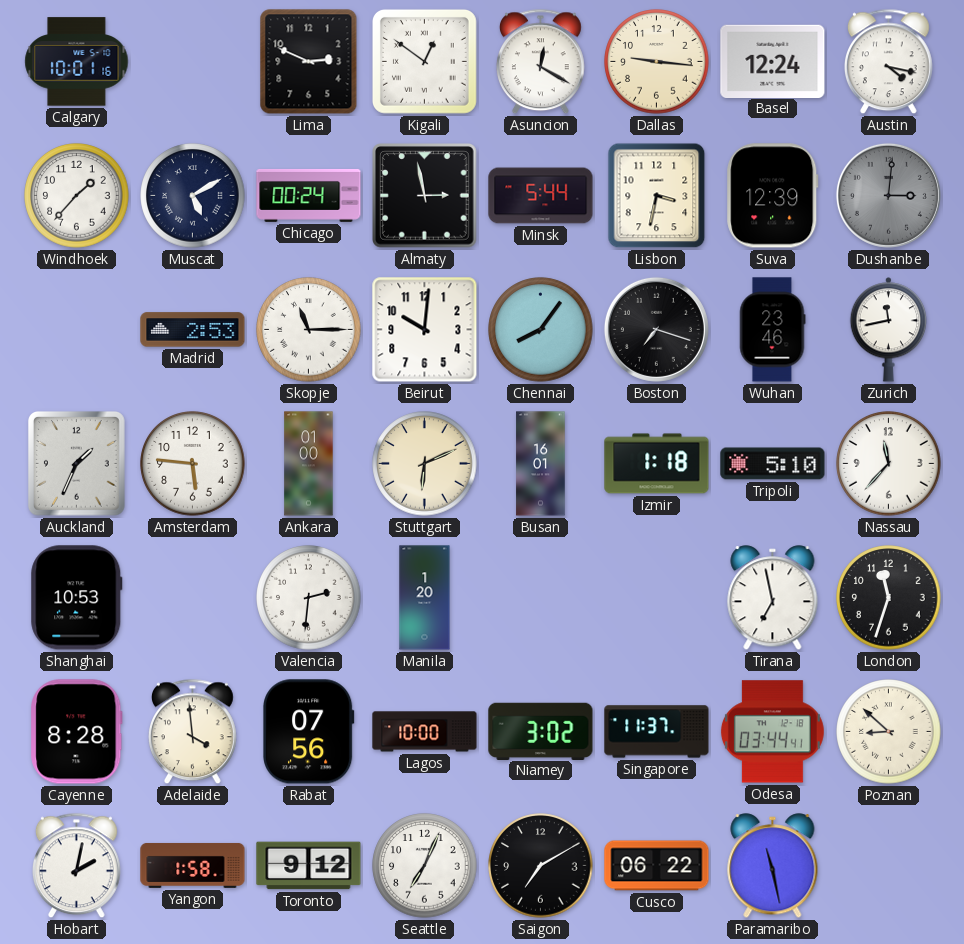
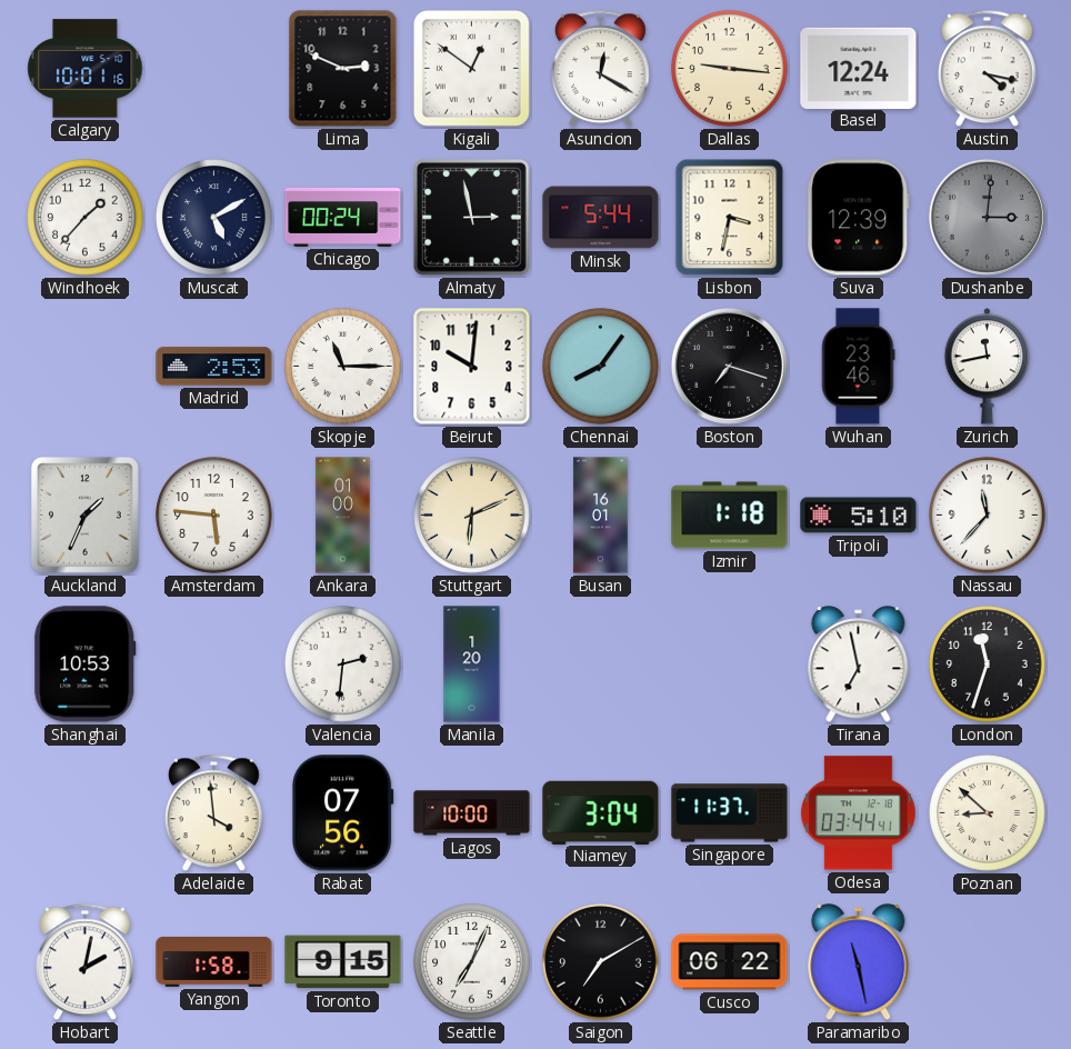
Cayenne: 8:28 -> none
Niamey: 3:02 -> 3:04
Toronto: 9:12 -> 9:15
